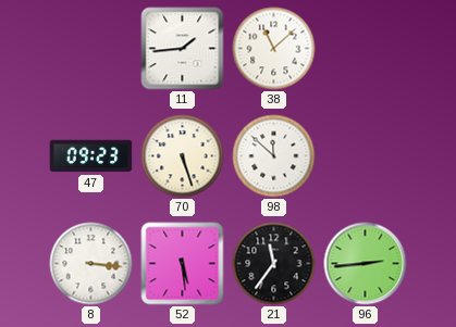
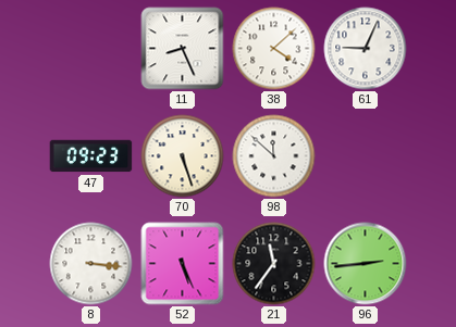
11: 1:44 -> 8:26
38: 11:08 -> 4:08
61: none -> 9:04
52: 5:29 -> 5:26
